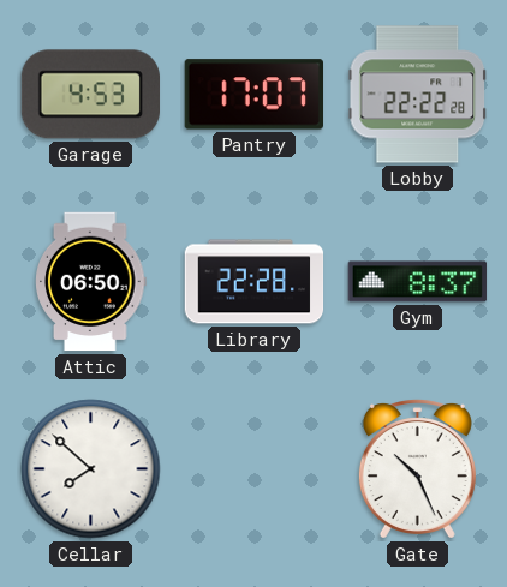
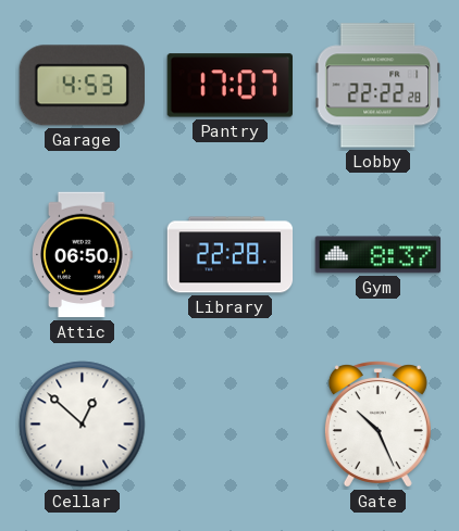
Cellar: 7:52 -> 12:52
